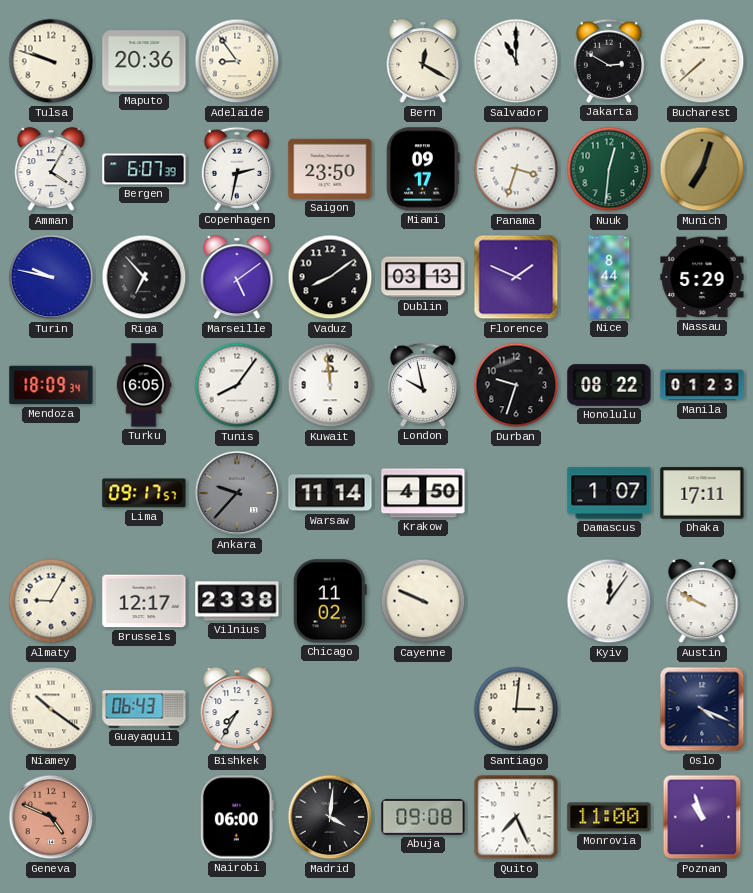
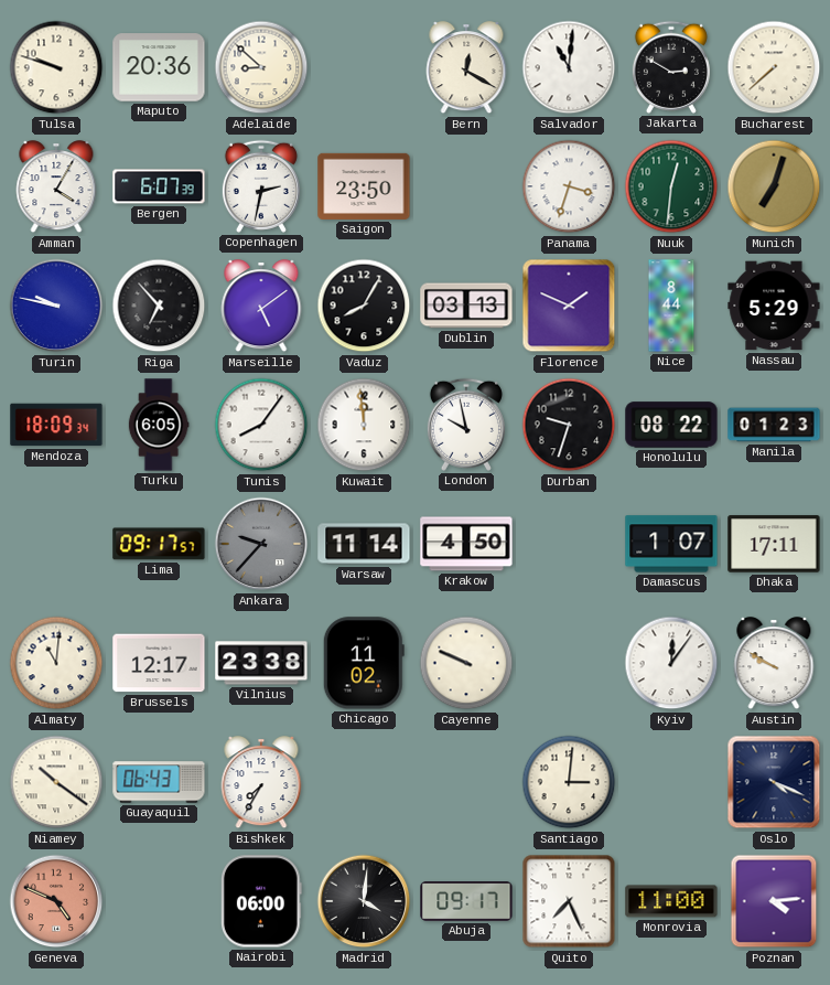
Adelaide: 8:54 -> 8:52
Salvador: 11:00 -> 11:01
Miami: 09:17 -> none
Vaduz: 8:09 -> 8:05
Almaty: 9:05 -> 11:01
Abuja: 09:08 -> 09:17
Poznan: 10:57 -> 4:14
